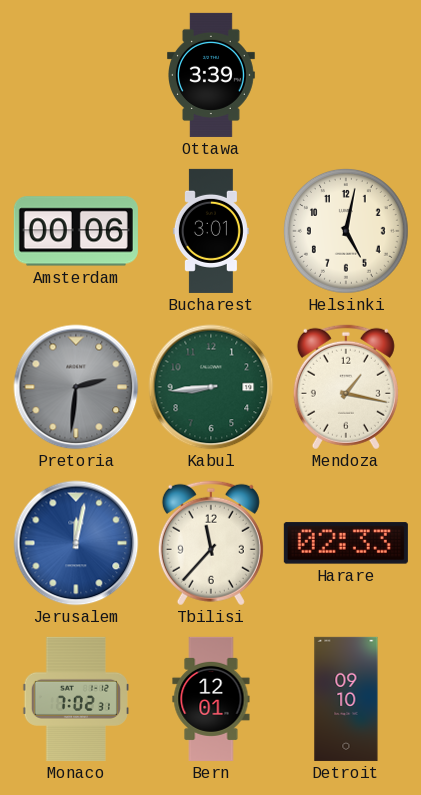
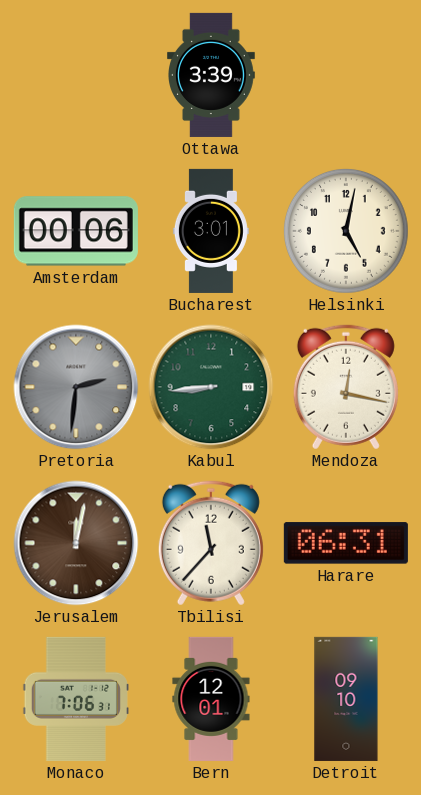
Mendoza: 1:17 -> 12:17
Jerusalem dial: blue -> brown
Harare: 02:33 -> 06:31
Monaco: 7:02 -> 7:06
